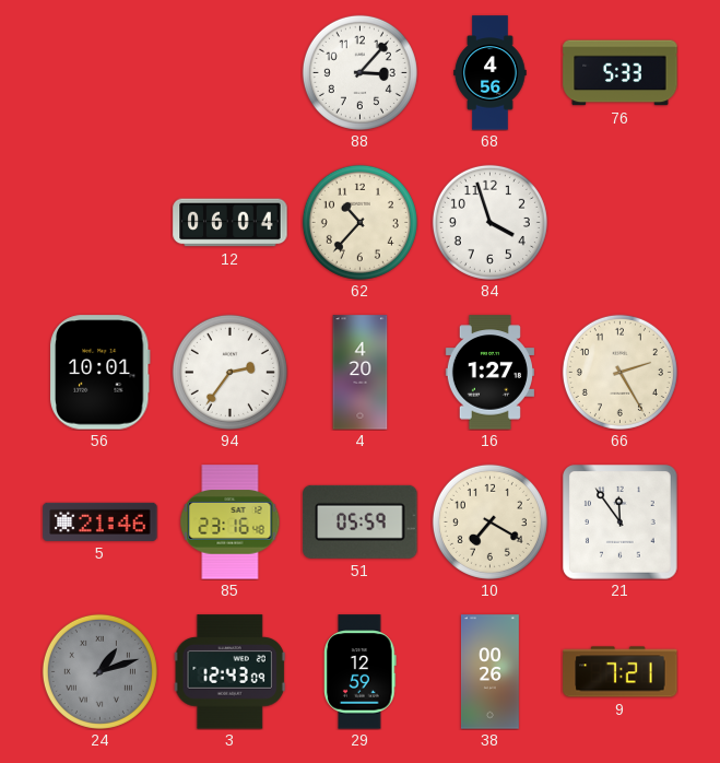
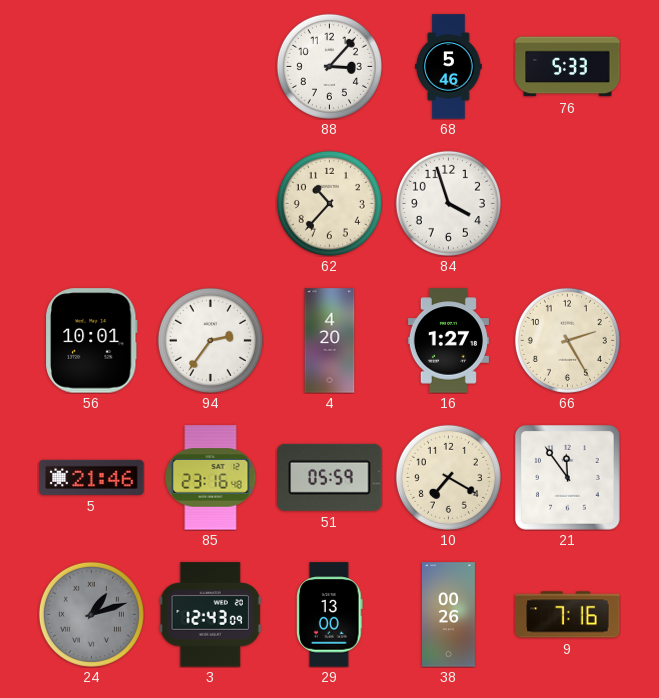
68: 4:56 -> 5:46
12: 06:04 -> none
29: 12:59 -> 13:00
9: 7:21 -> 7:16
